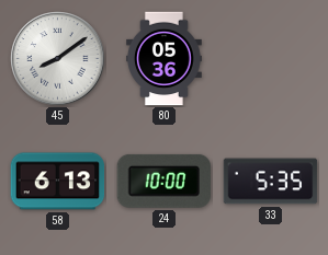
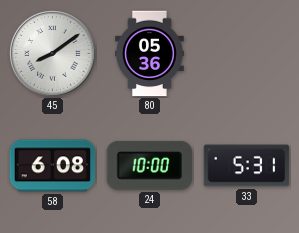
58: 6:13 -> 6:08
33: 5:35 -> 5:31
